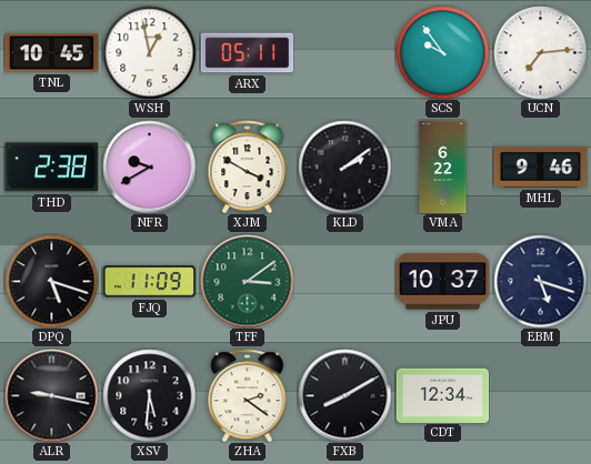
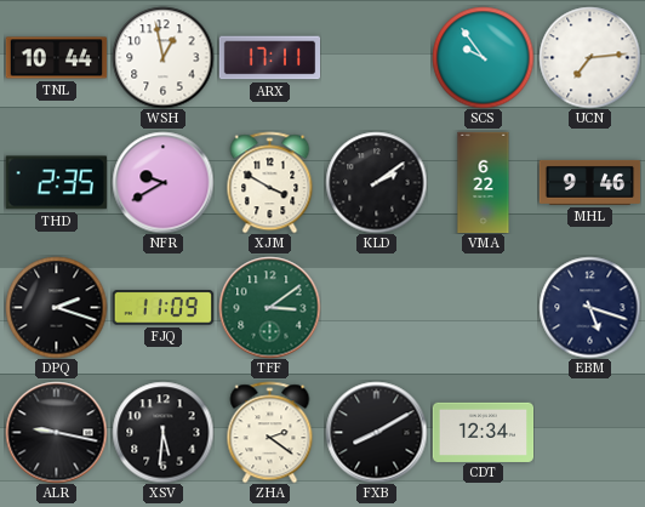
TNL: 10:45 -> 10:44
ARX: 05:11 -> 17:11
THD: 2:38 -> 2:35
DPQ: 5:18 -> 2:18
JPU: 10:37 -> none
